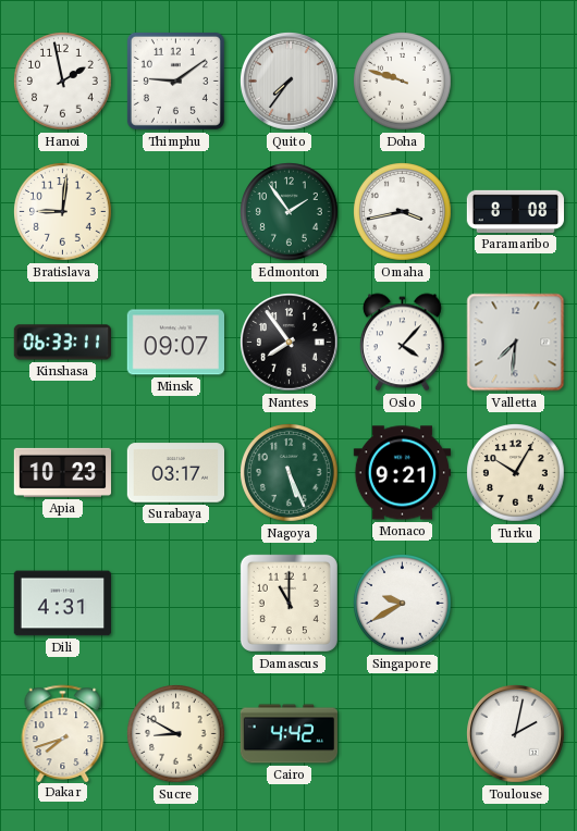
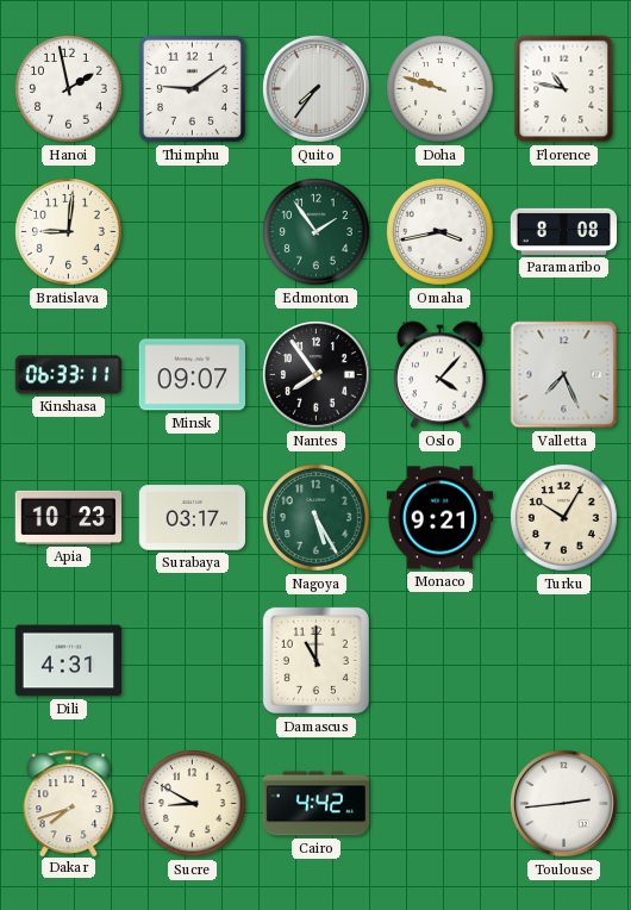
Florence: none -> 10:47
Valletta: 7:31 -> 7:26
Nagoya: 5:26 -> 5:25
Singapore: 9:40 -> none
Toulouse: 2:02 -> 2:44
